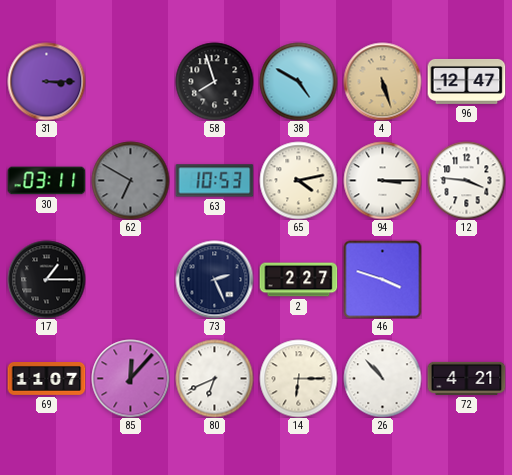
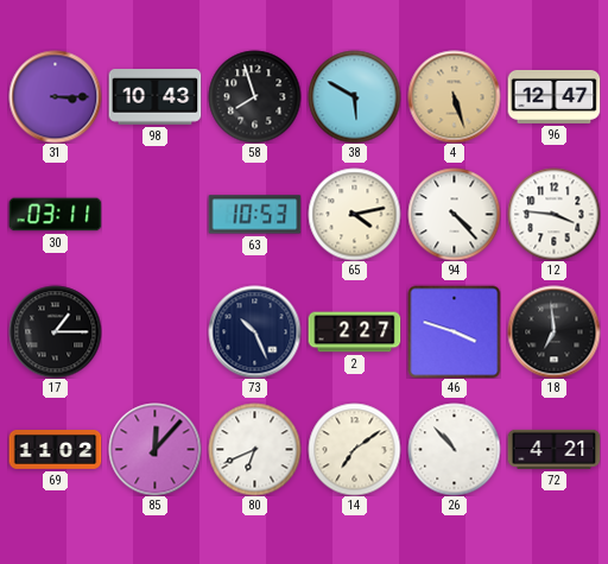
98: none -> 10:43
38: 4:50 -> 5:50
62: 6:50 -> none
94: 3:15 -> 4:23
73: 2:26 -> 10:26
18: none -> 6:59
69: 11:07 -> 11:02
14: 6:15 -> 7:09
